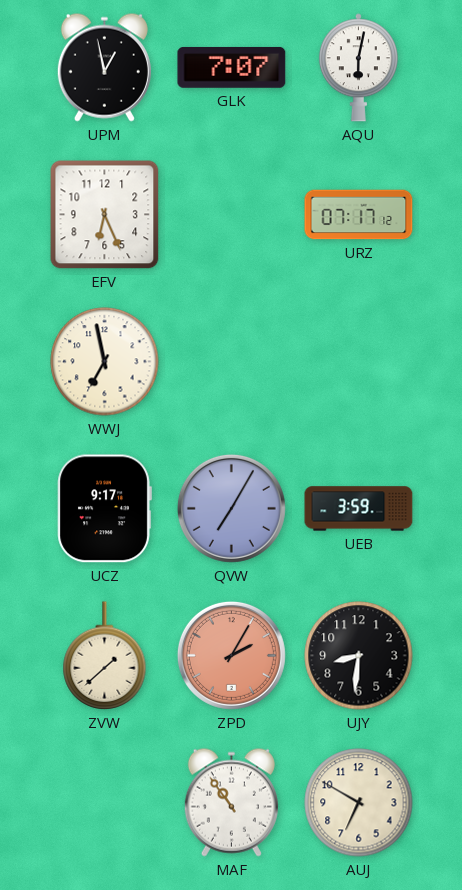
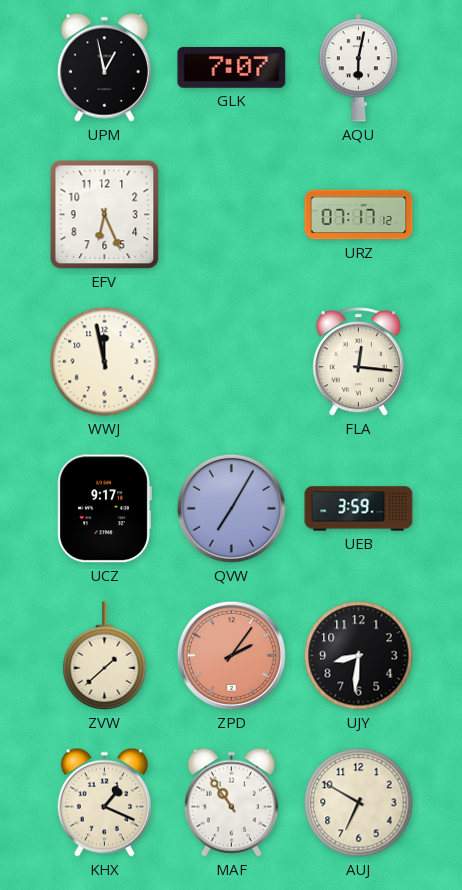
WWJ: 6:58 -> 11:58
FLA: none -> 12:16
ZPD: 2:05 -> 2:06
KHX: none -> 1:19
